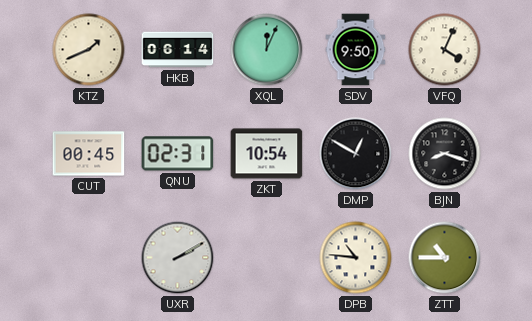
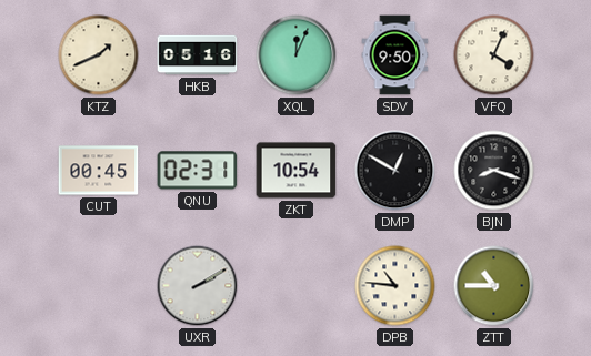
HKB: 06:14 -> 05:16
